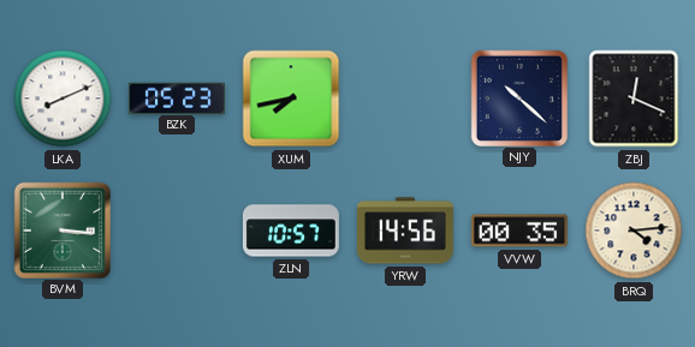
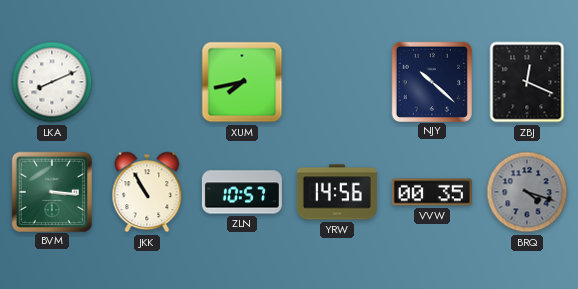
BZK: 05:23 -> none
JKK: none -> 10:55
BRQ: 4:14 -> 4:18
BRQ dial: cream -> grey
